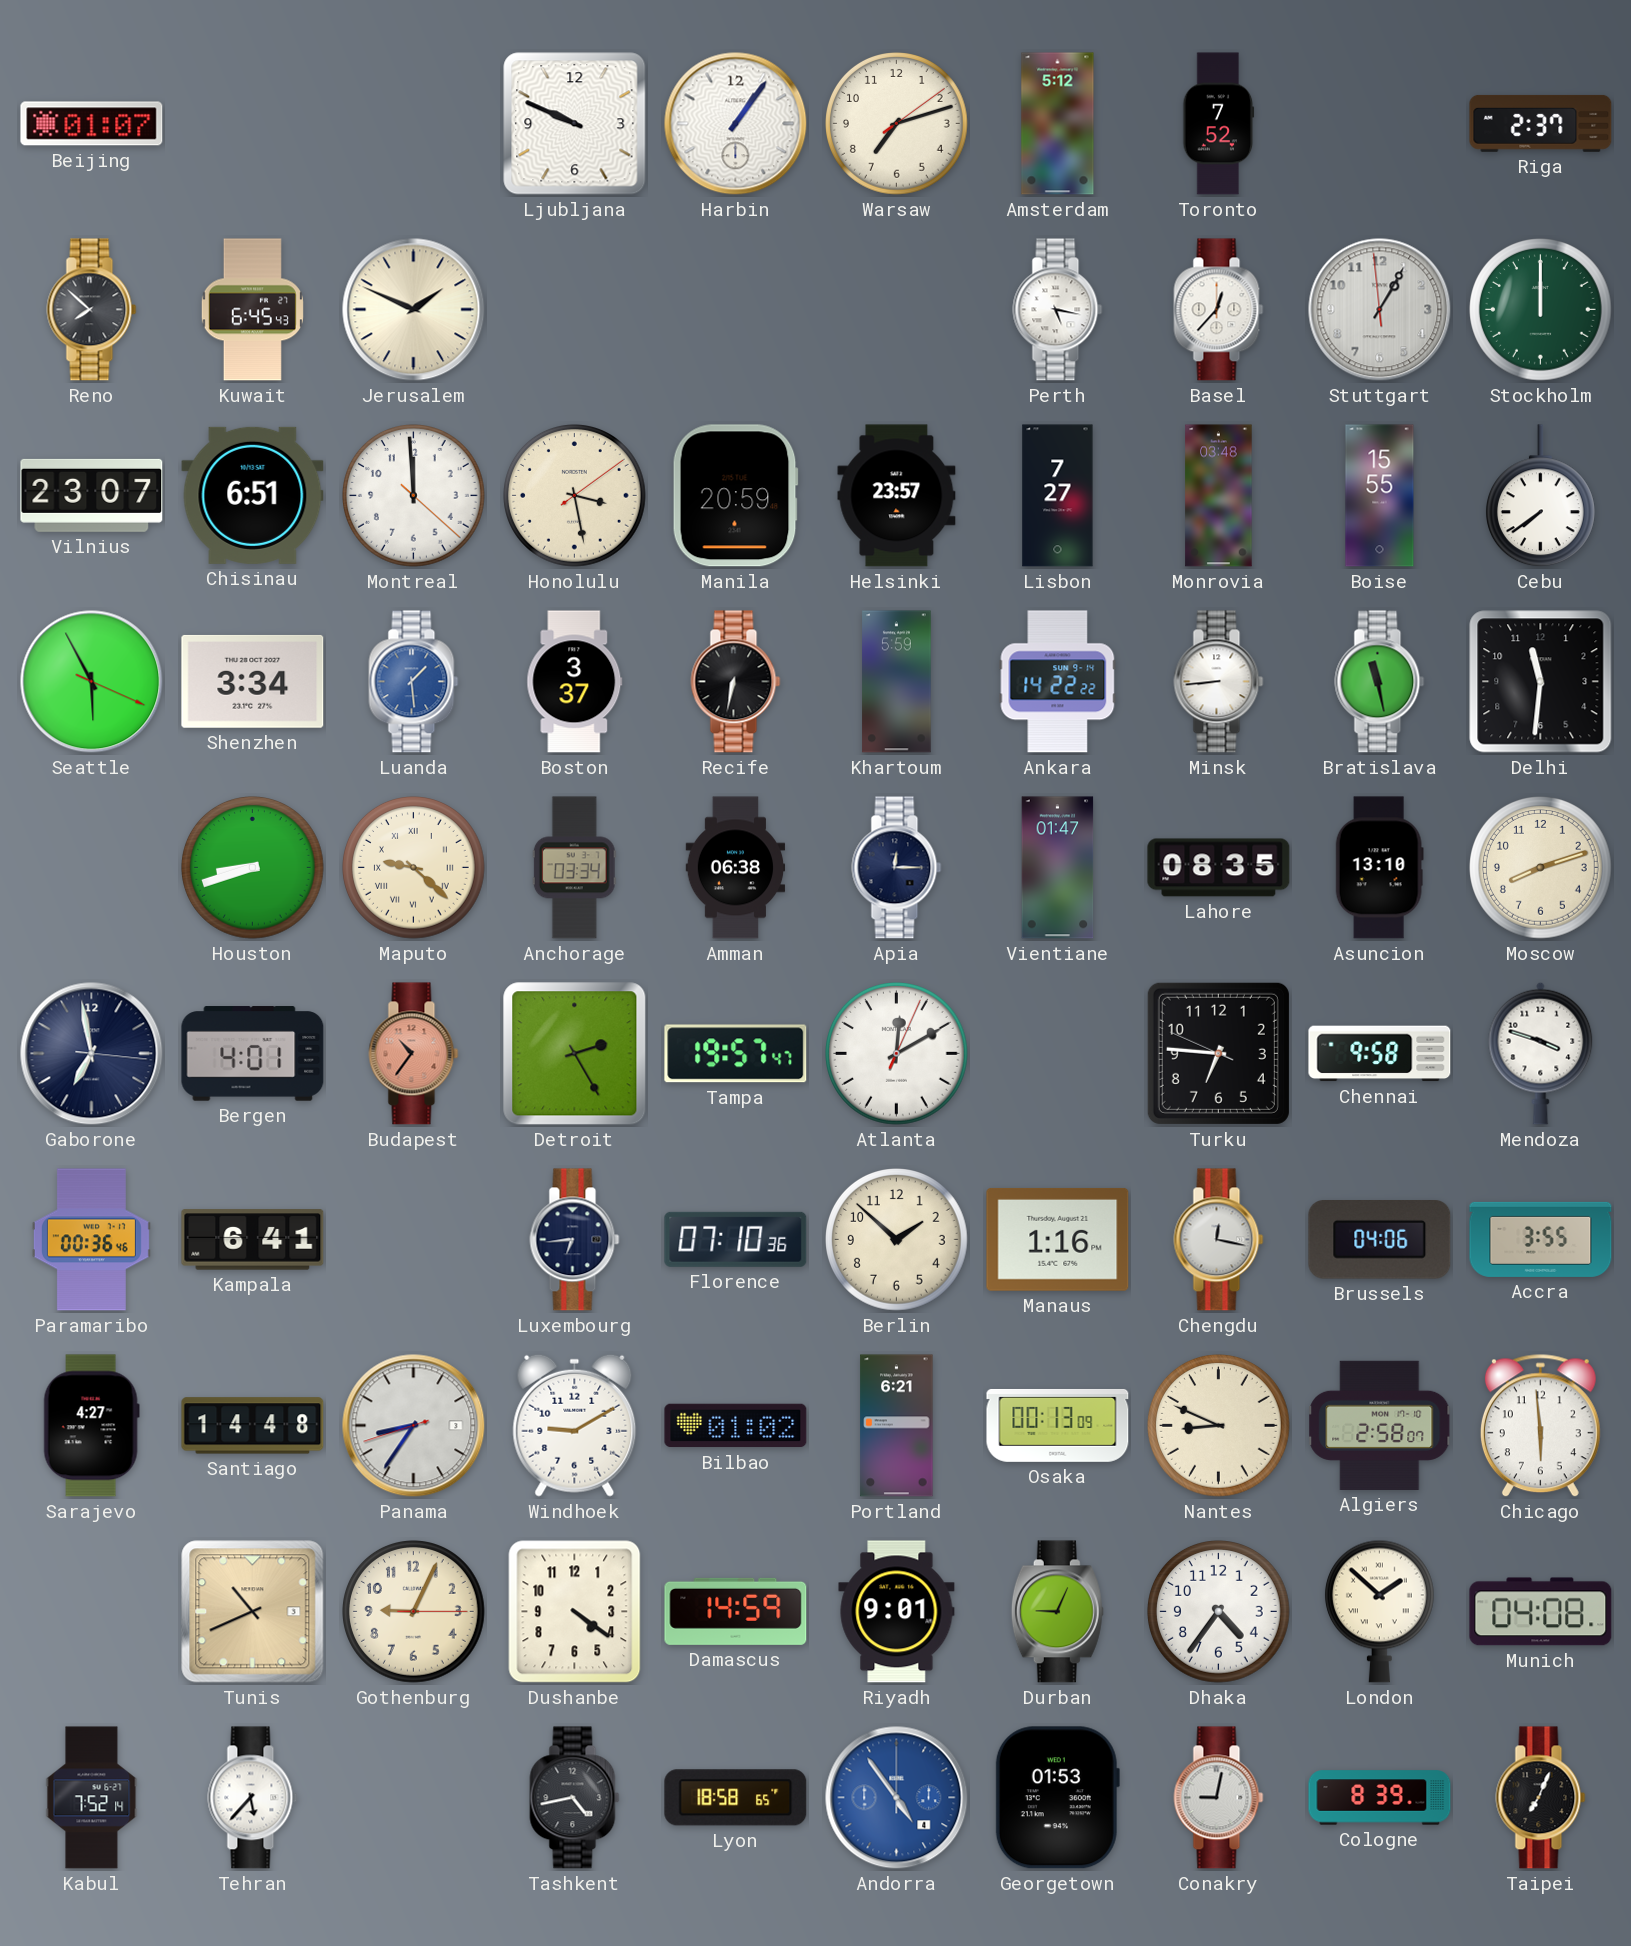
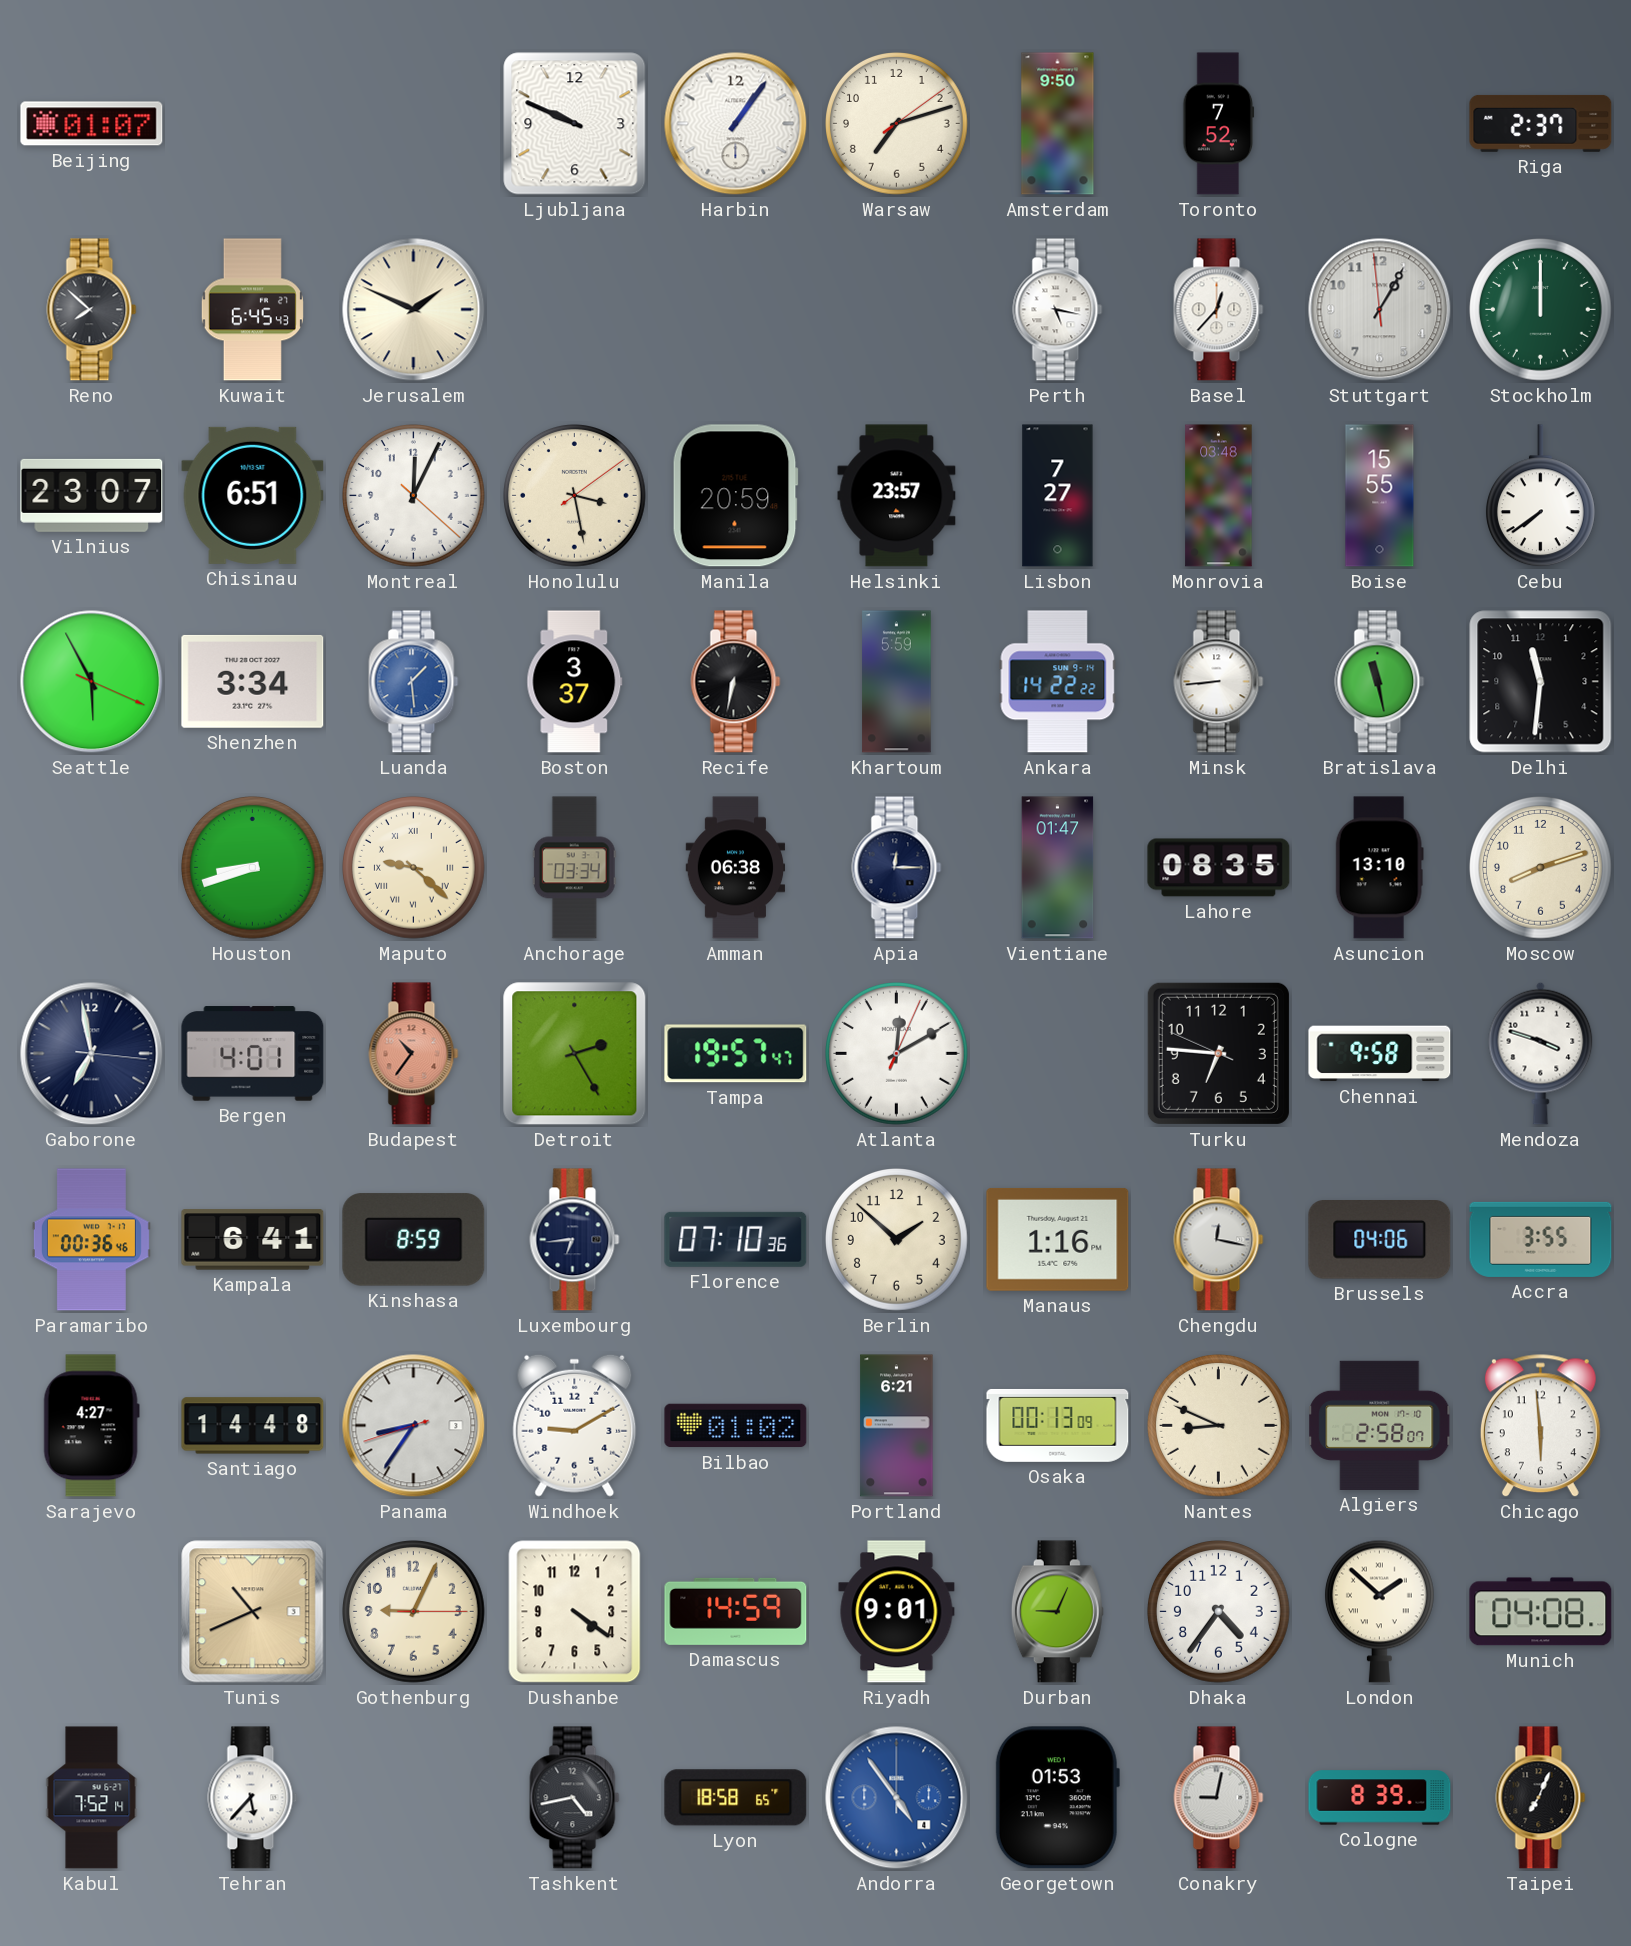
Amsterdam: 5:12 -> 9:50
Montreal: 11:59 -> 12:04
Kinshasa: none -> 8:59
